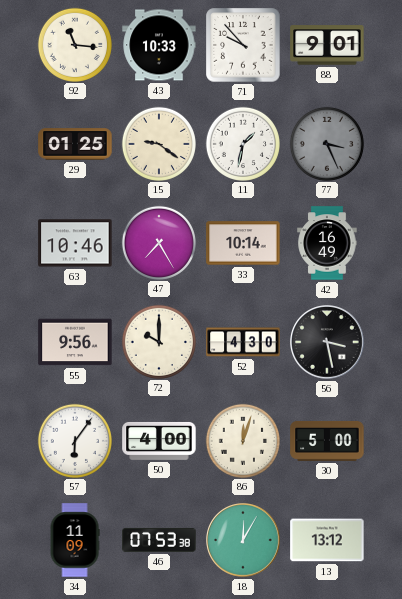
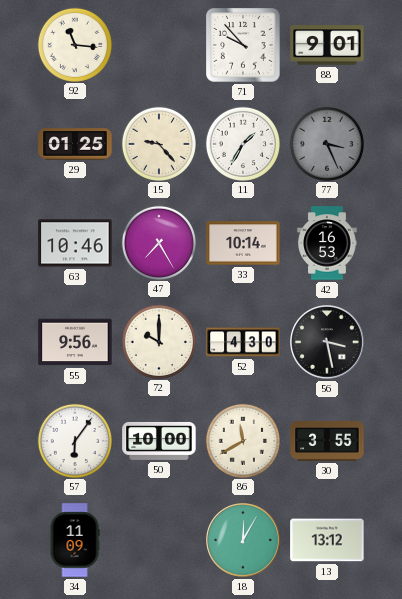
43: 10:33 -> none
15: 9:21 -> 9:23
11: 1:32 -> 1:35
42: 16:49 -> 16:53
50: 4:00 -> 10:00
86: 12:03 -> 11:40
30: 5:00 -> 3:55
46: 07:53 -> none
